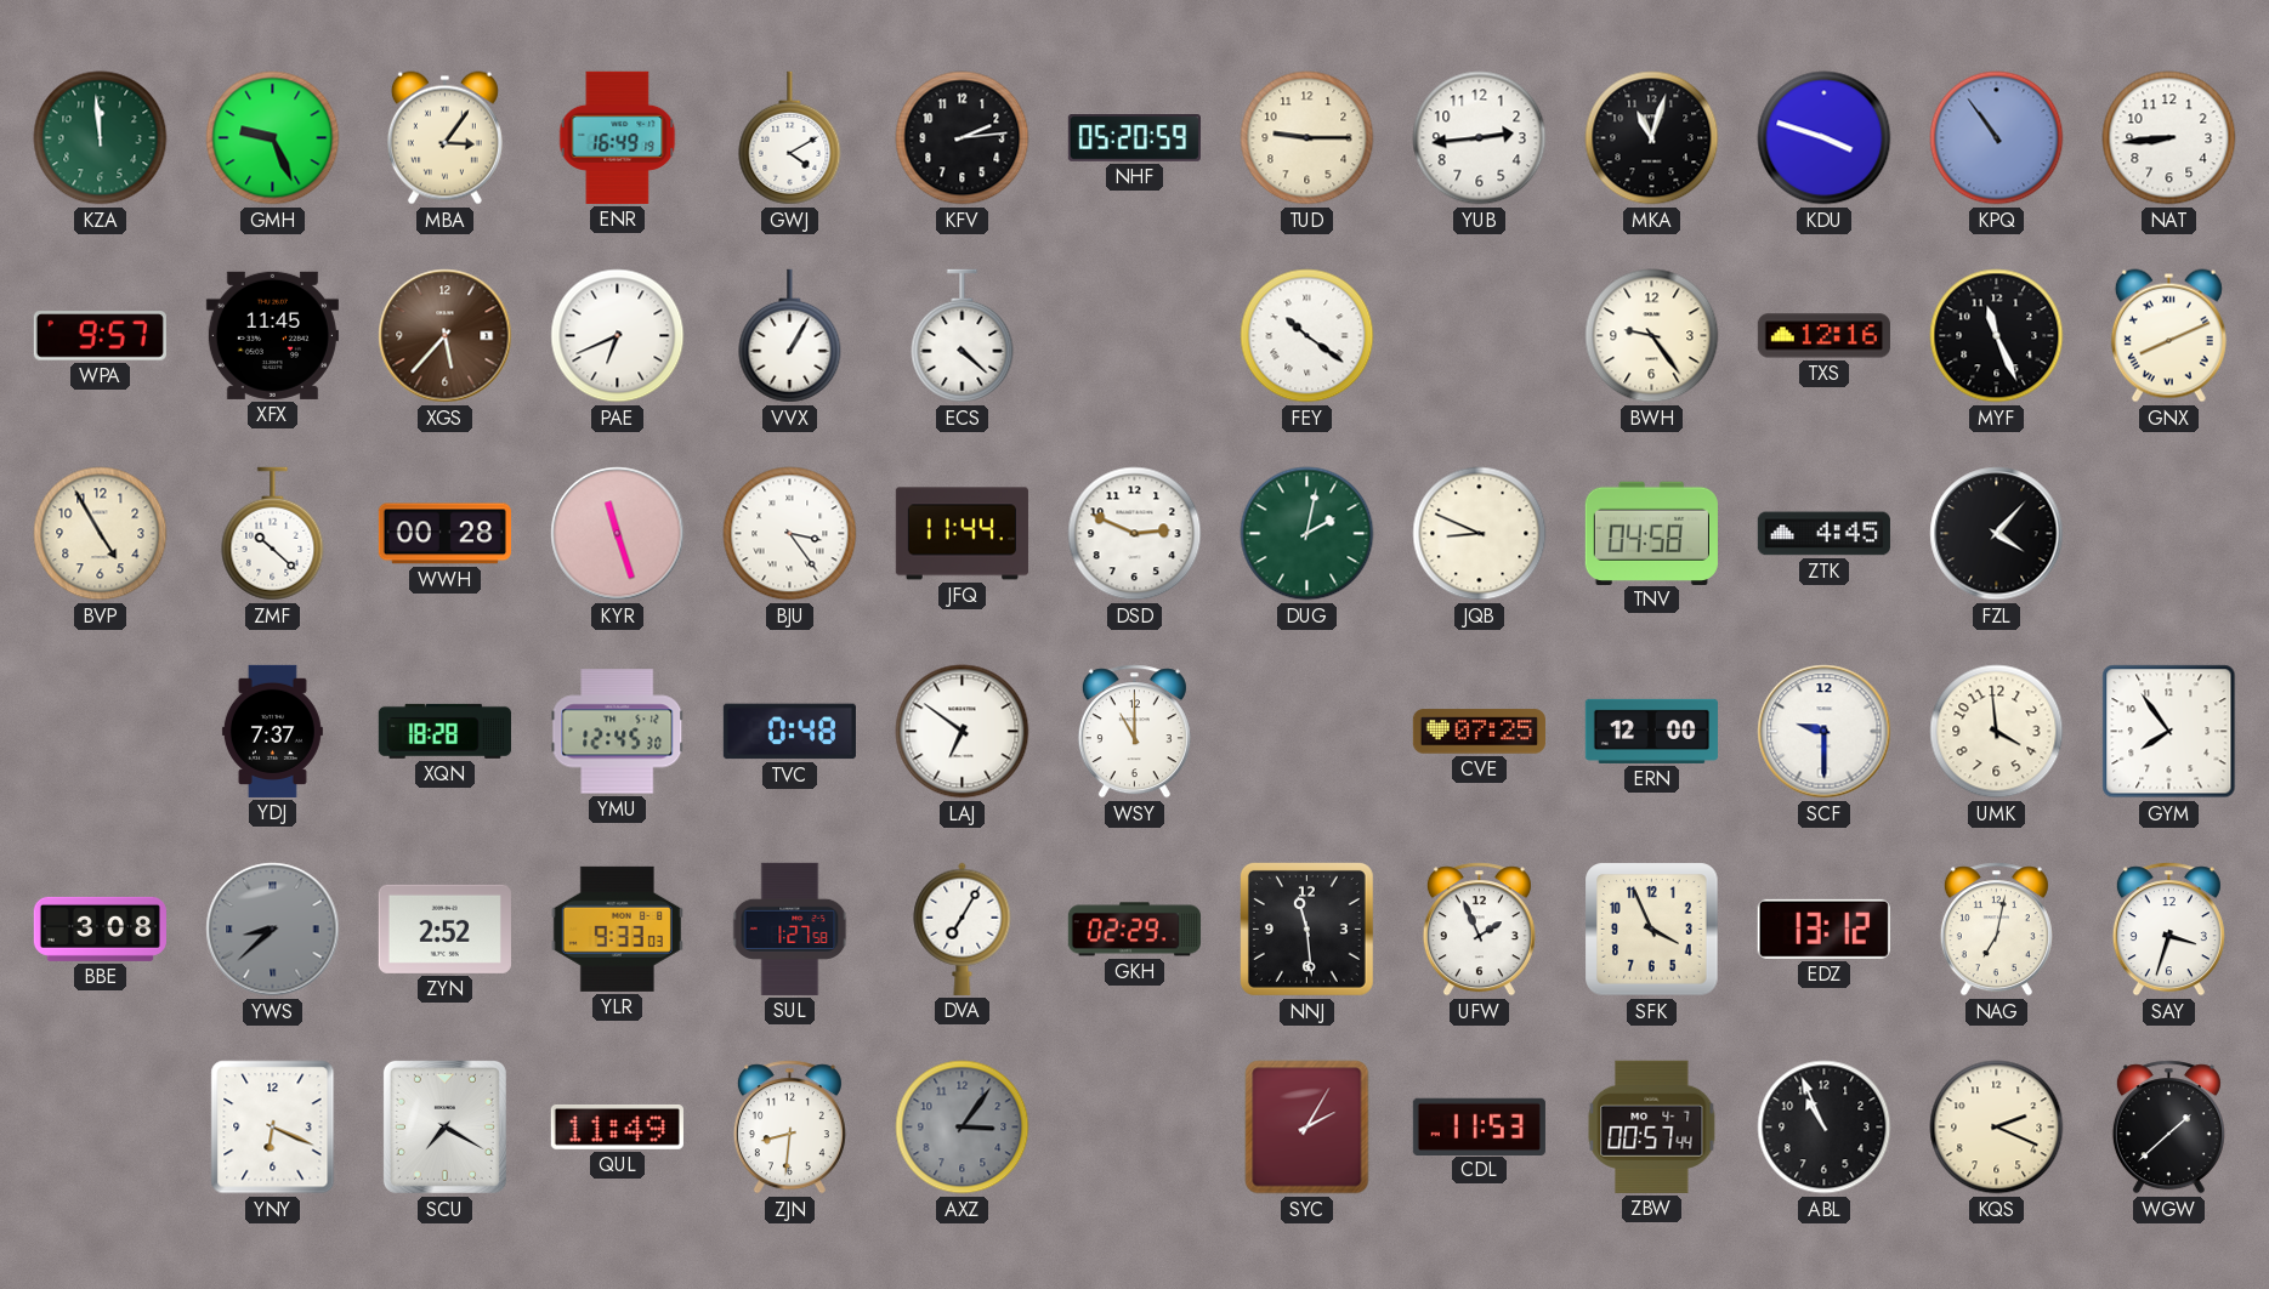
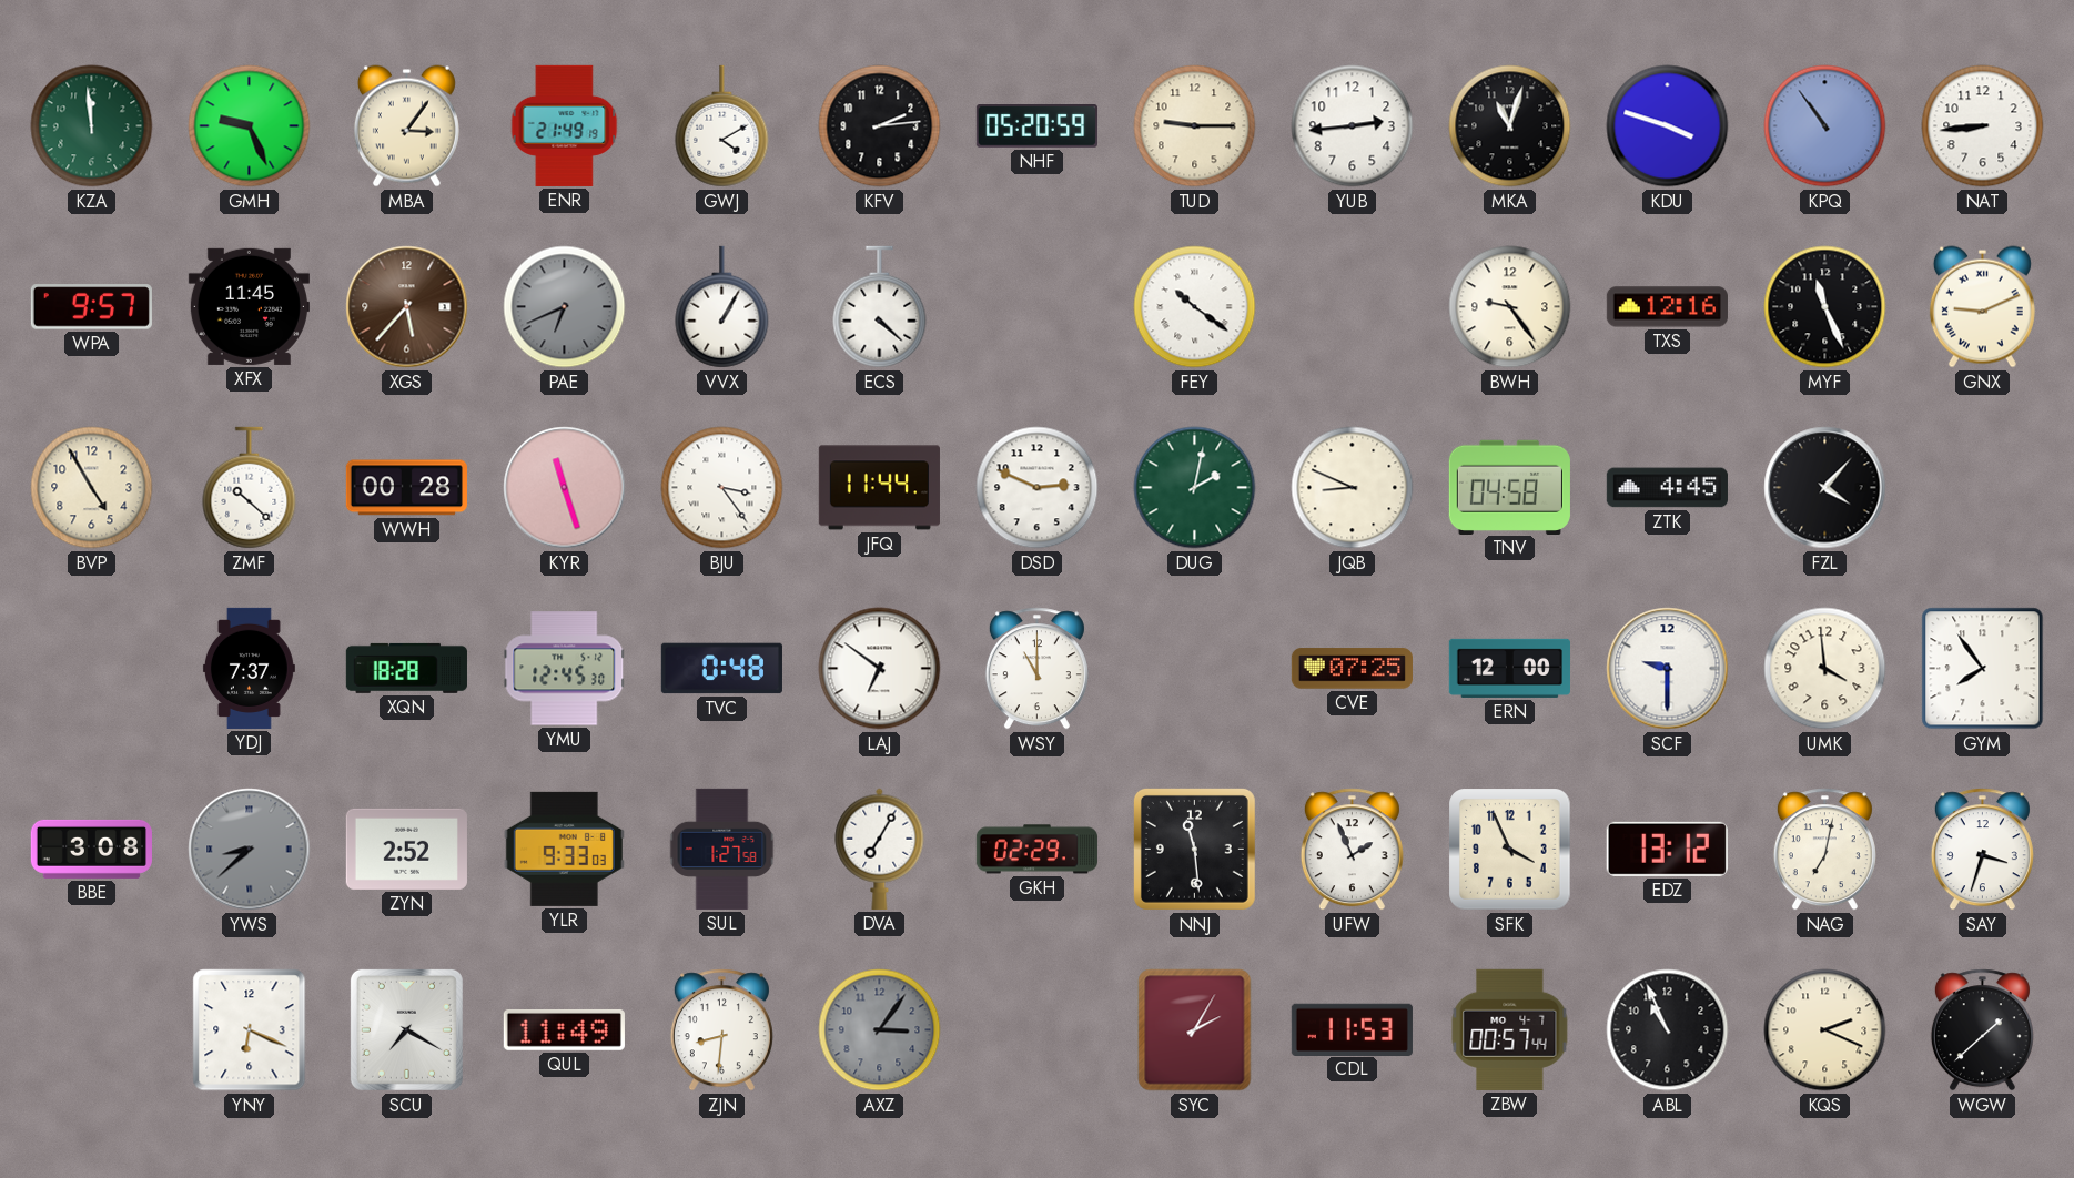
ENR: 16:49 -> 21:49
PAE dial: white -> grey
GNX: 8:11 -> 9:11
